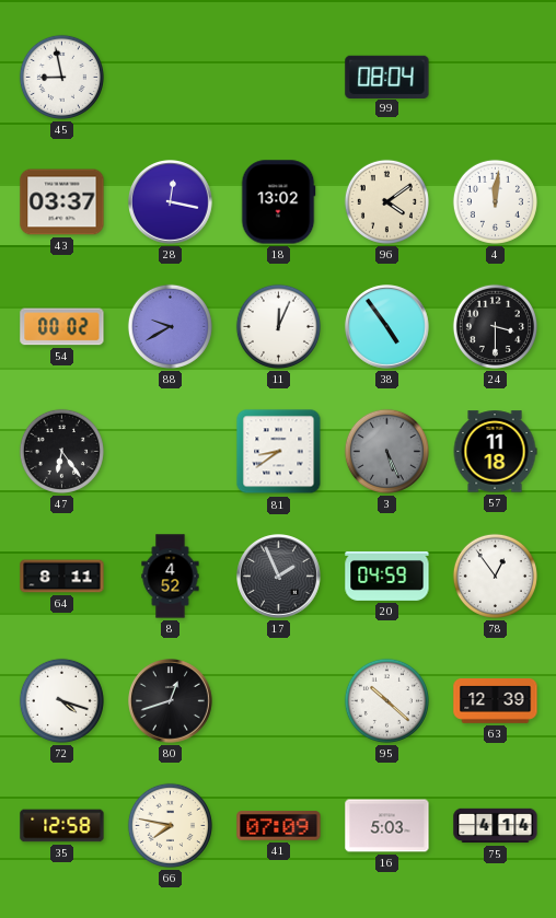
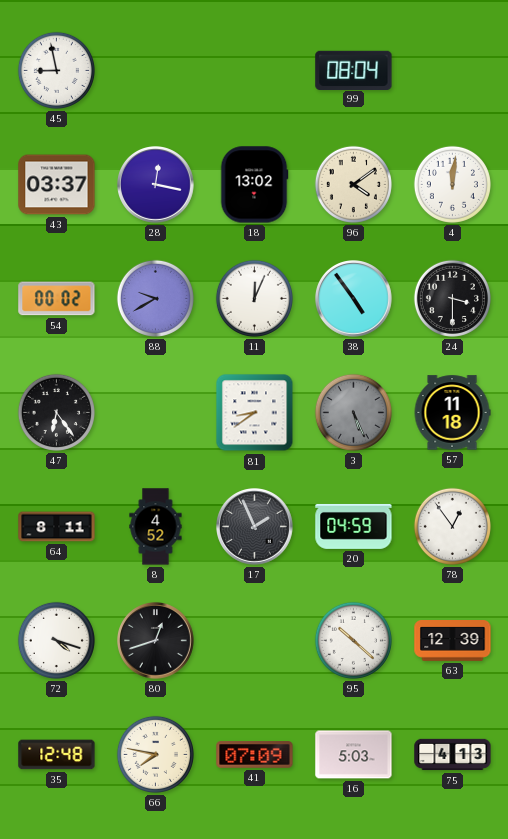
35: 12:58 -> 12:48
75: 4:14 -> 4:13
